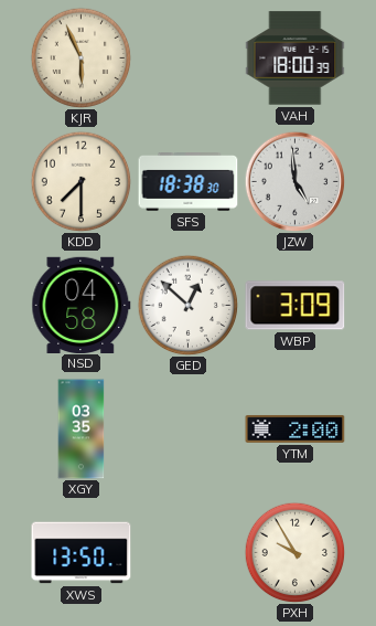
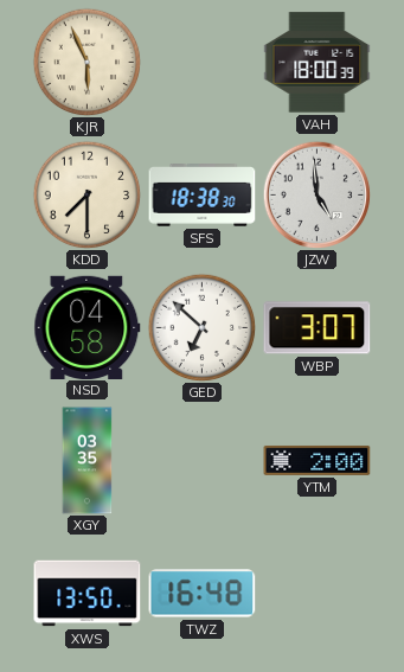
GED: 12:52 -> 6:52
WBP: 3:09 -> 3:07
TWZ: none -> 16:48
PXH: 9:55 -> none
